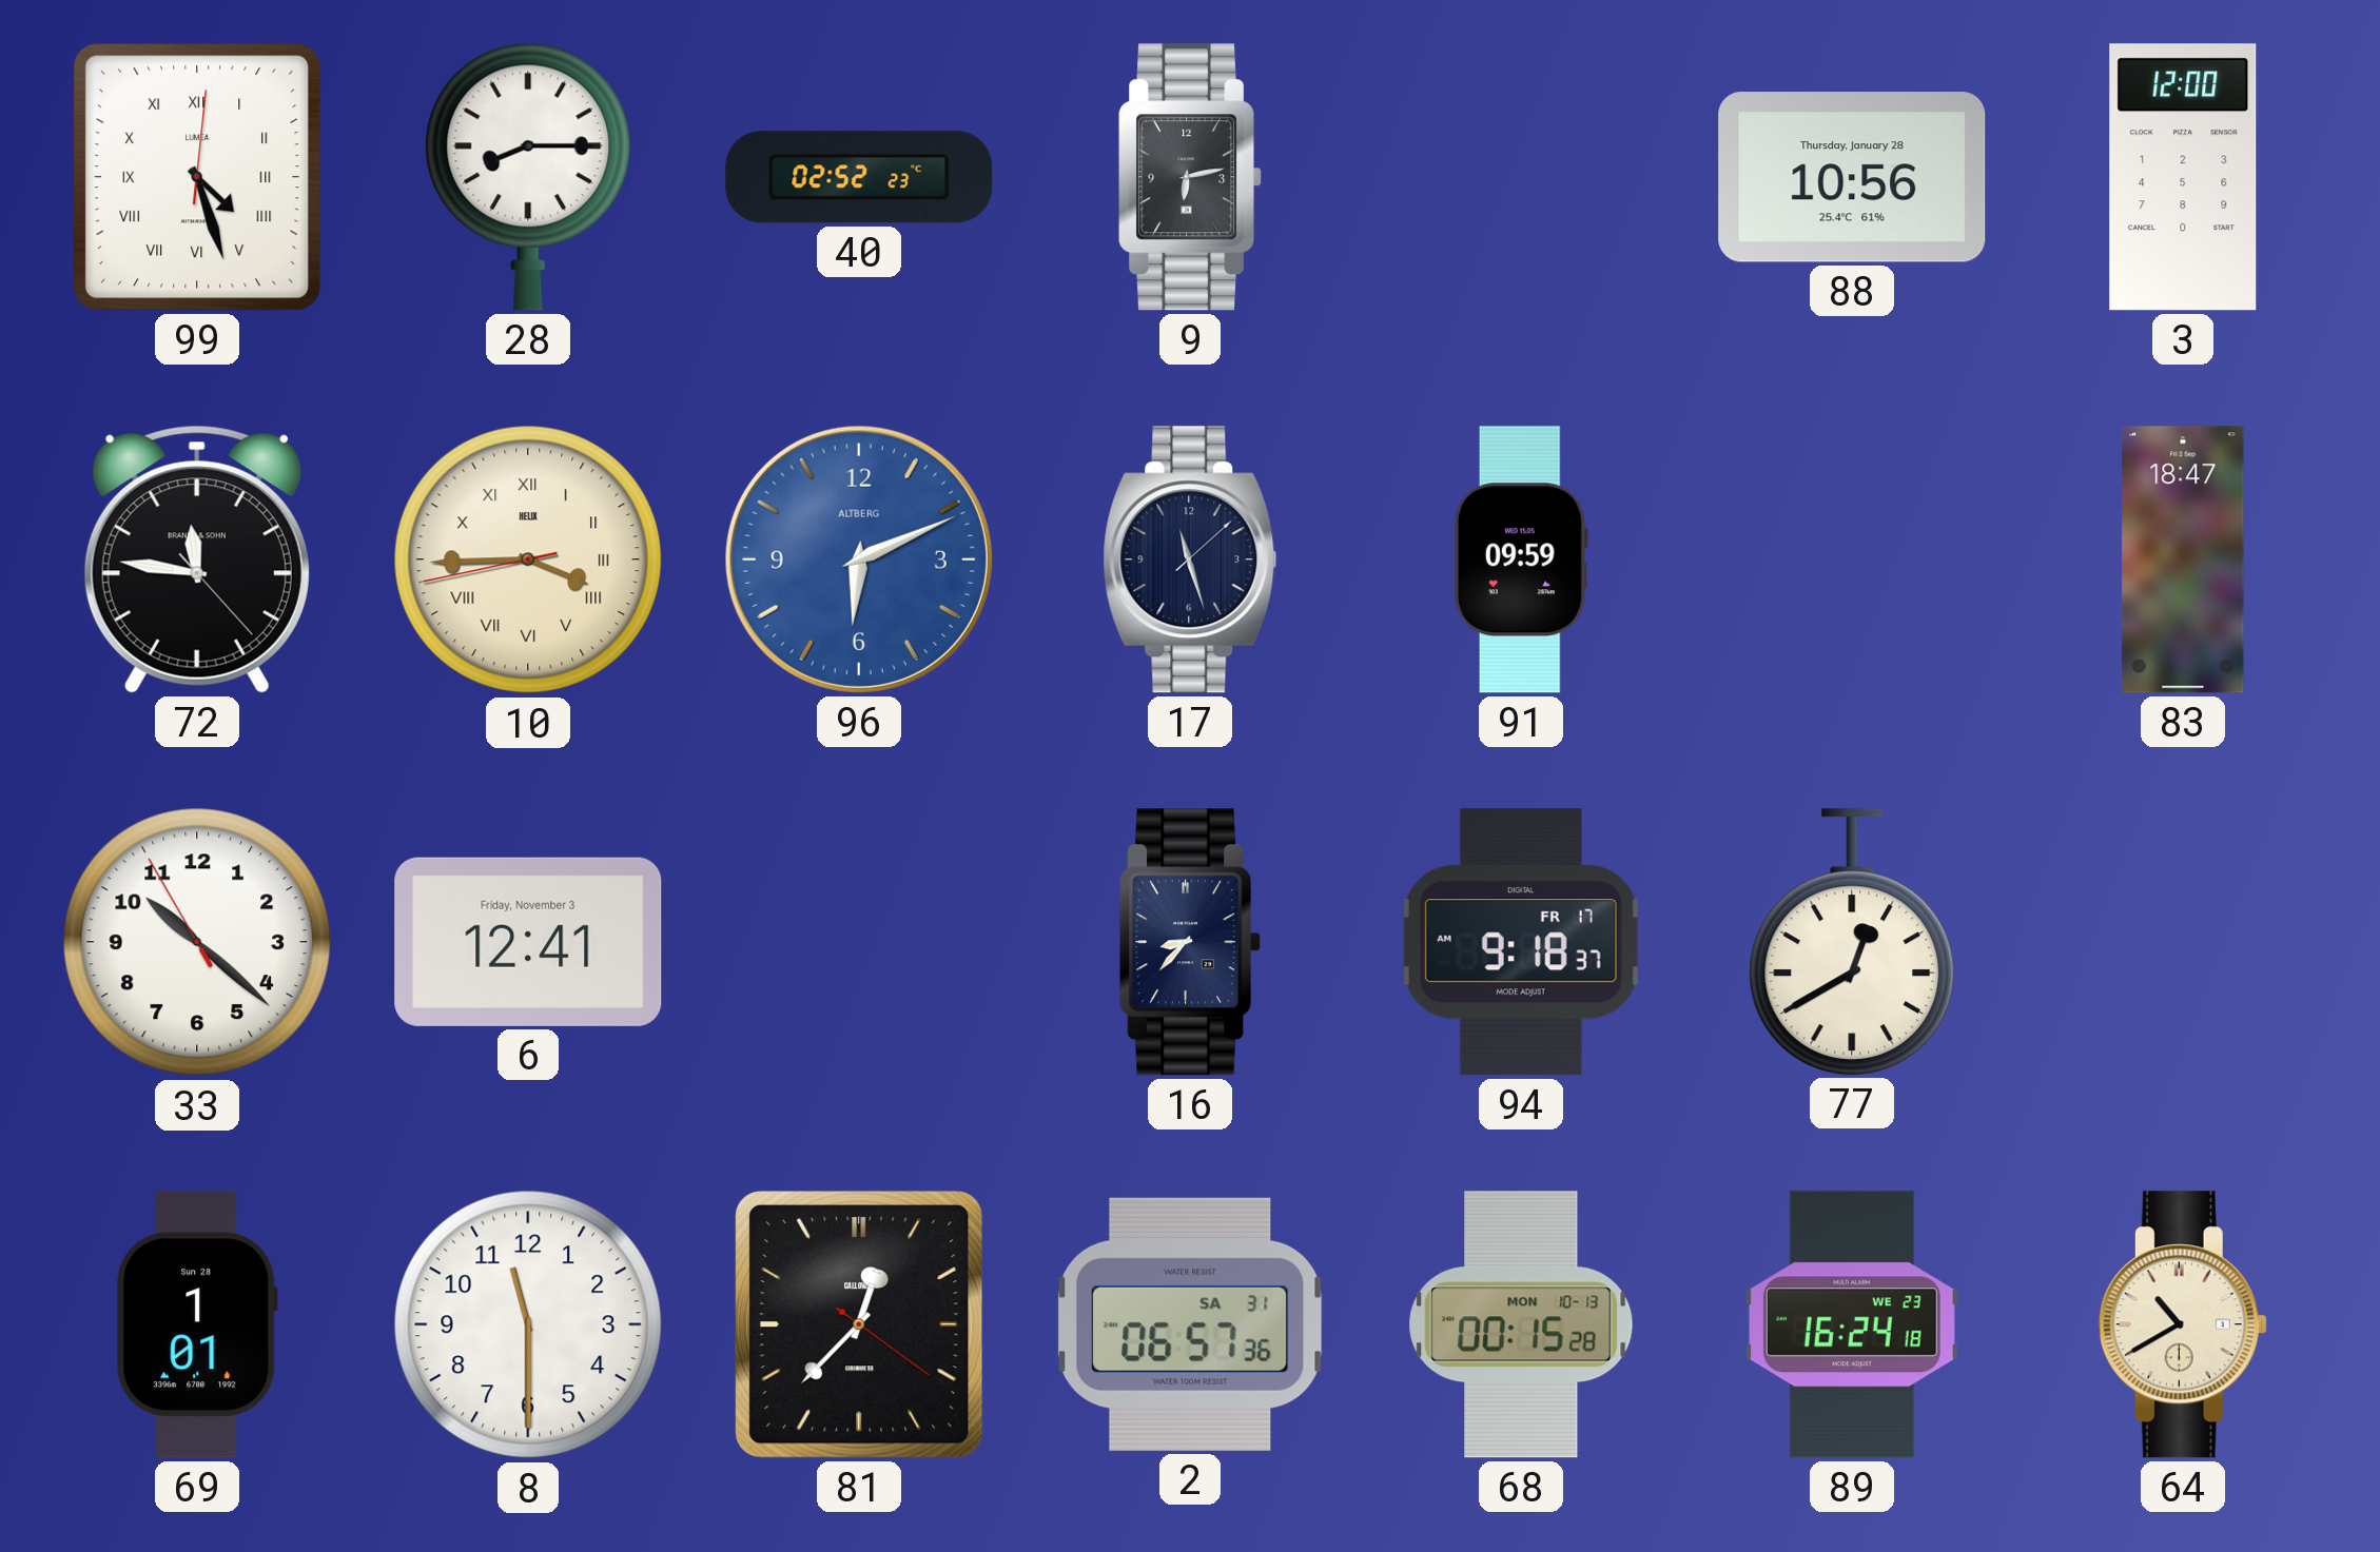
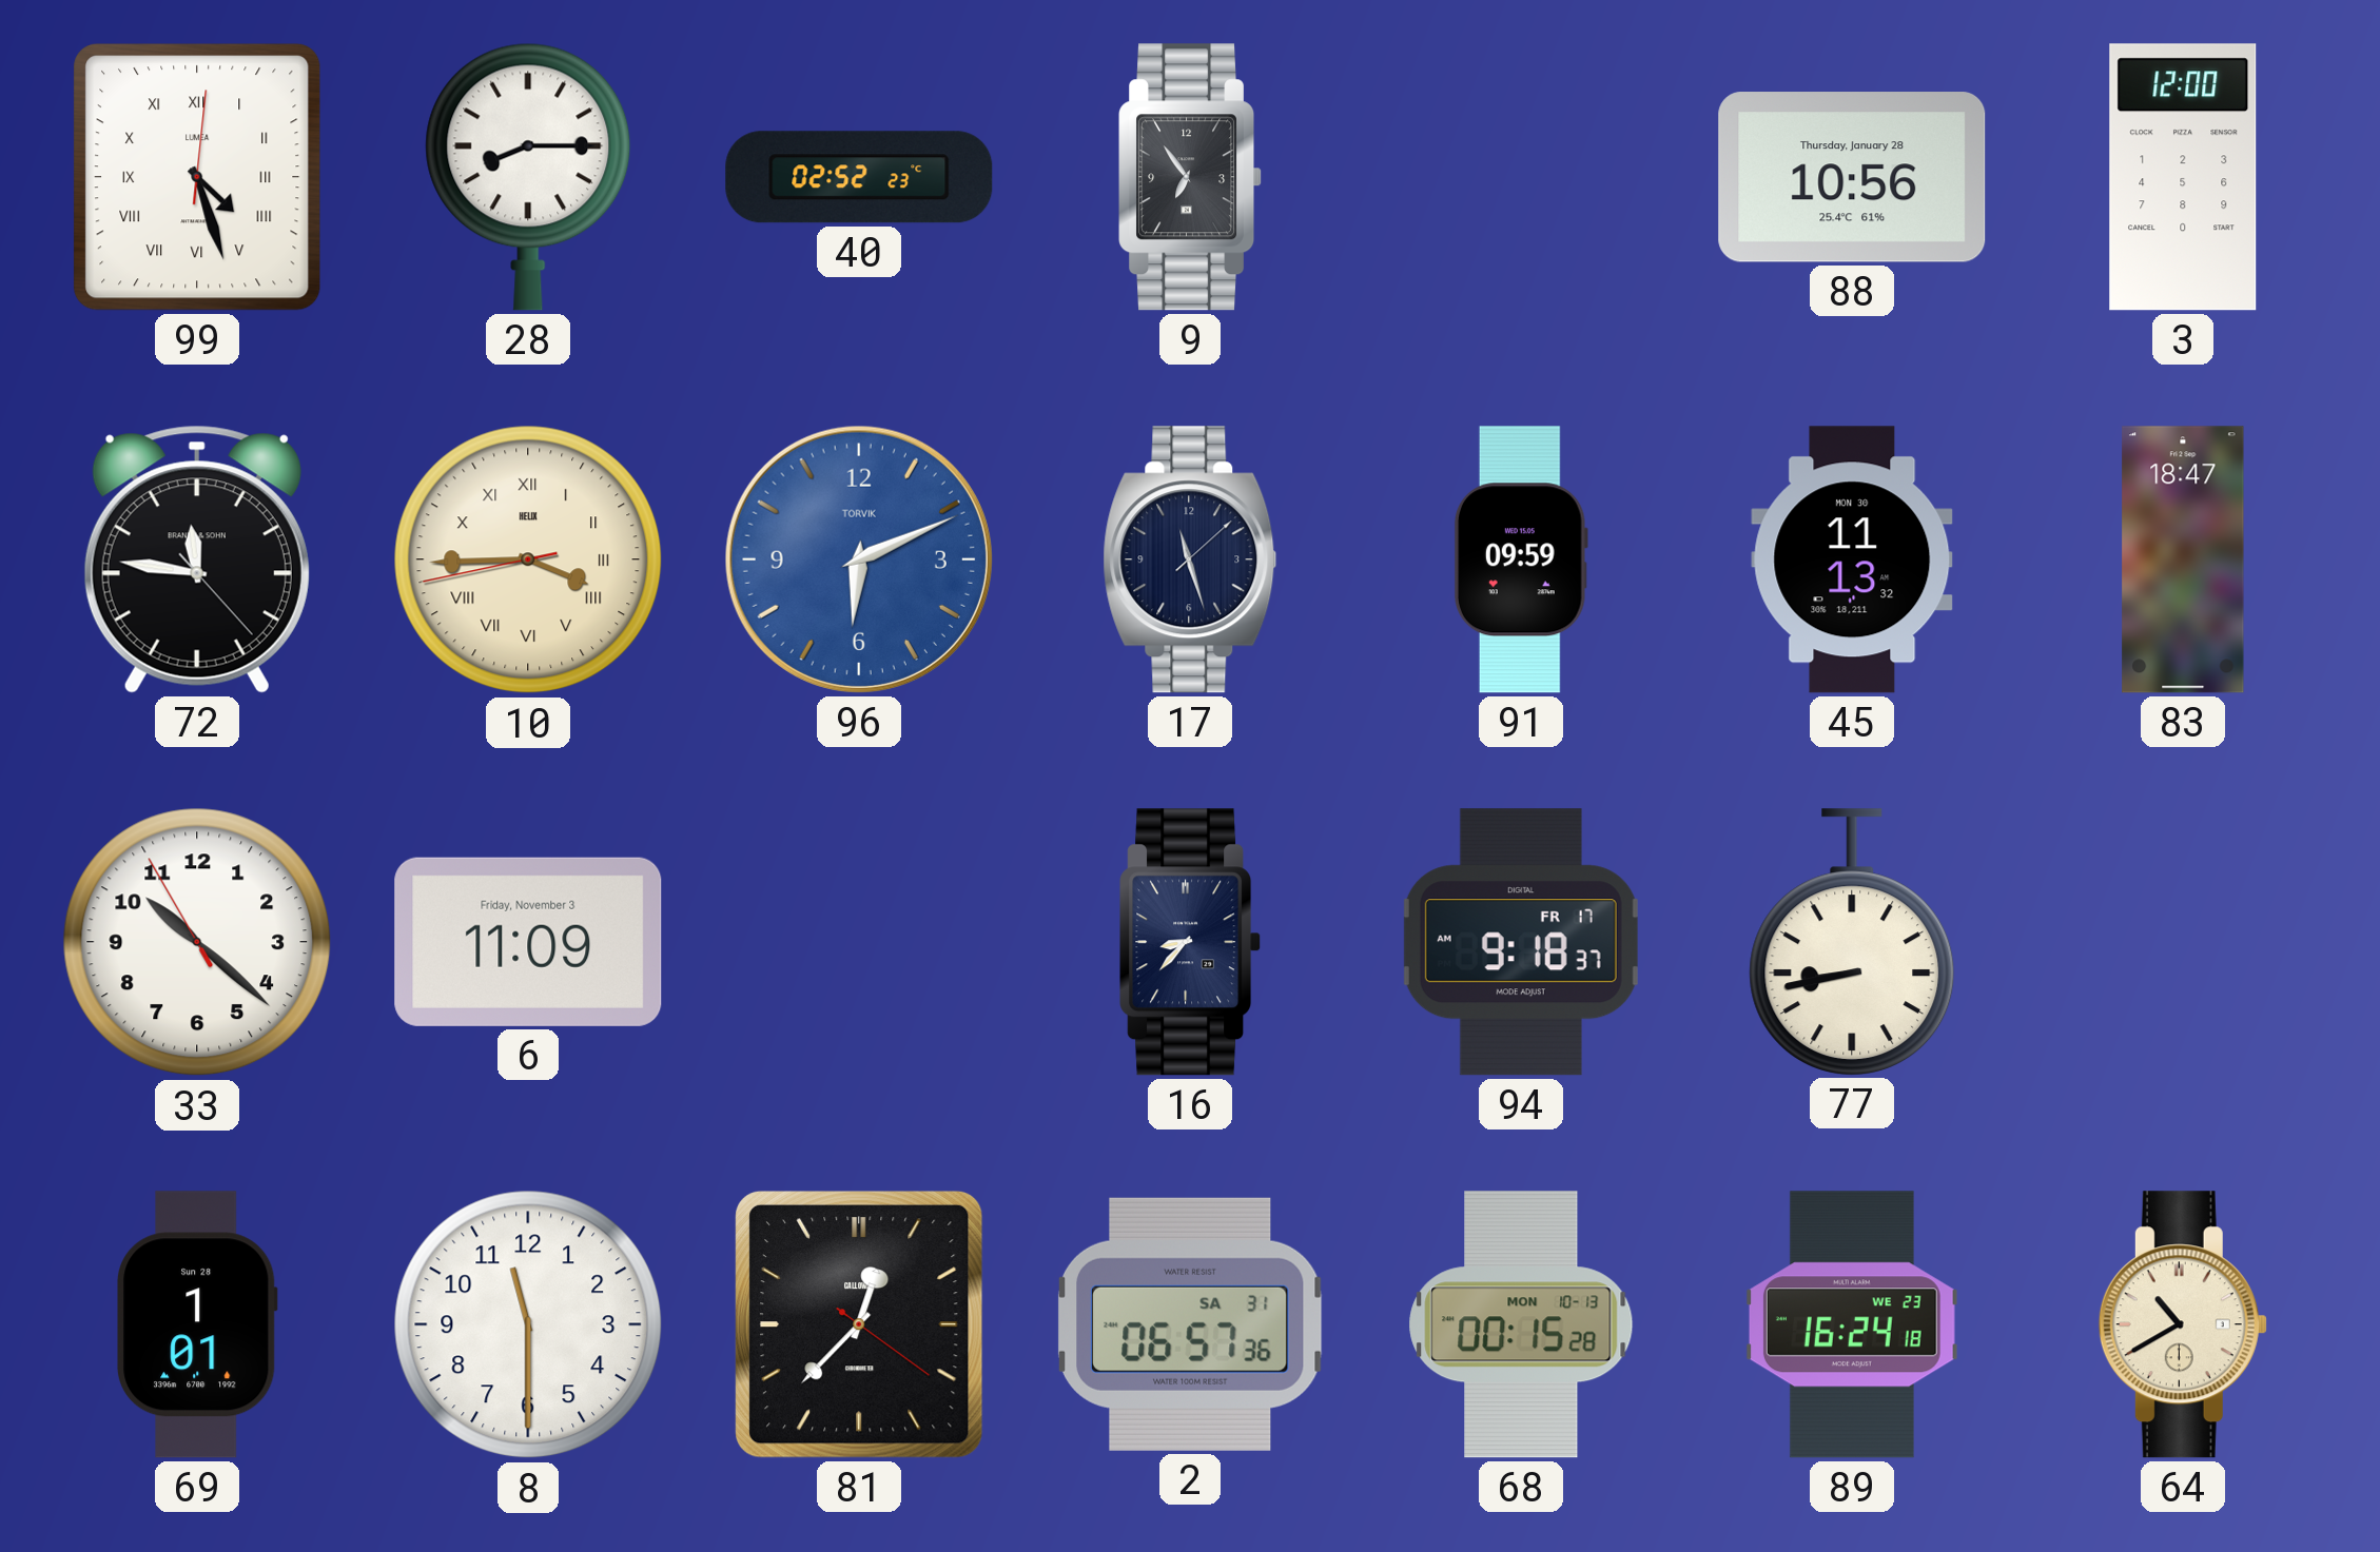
9: 6:13 -> 6:54
96 brand: ALTBERG -> TORVIK
45: none -> 11:13
6: 12:41 -> 11:09
77: 12:40 -> 8:43
